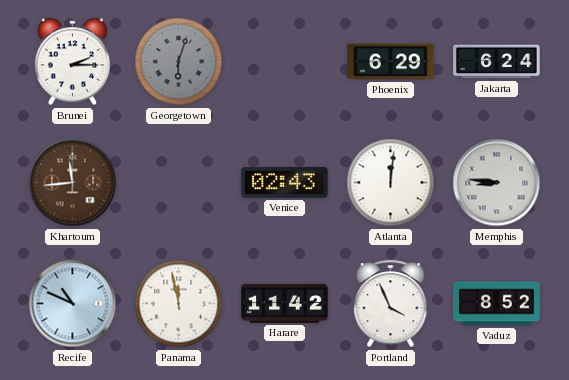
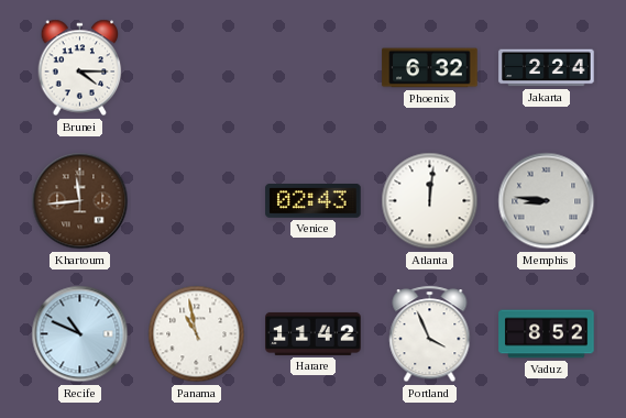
Brunei: 2:15 -> 4:15
Georgetown: 6:03 -> none
Phoenix: 6:29 -> 6:32
Jakarta: 6:24 -> 2:24
Panama: 11:58 -> 10:58
